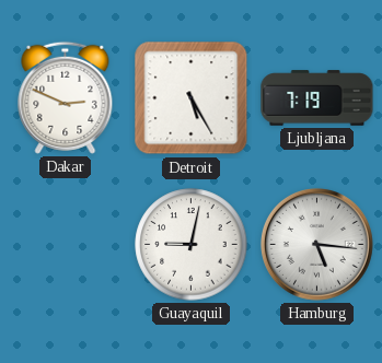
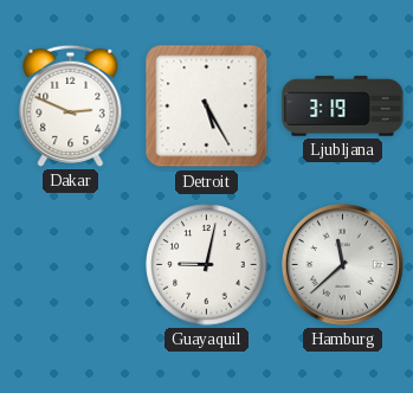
Ljubljana: 7:19 -> 3:19
Hamburg: 5:16 -> 11:38
